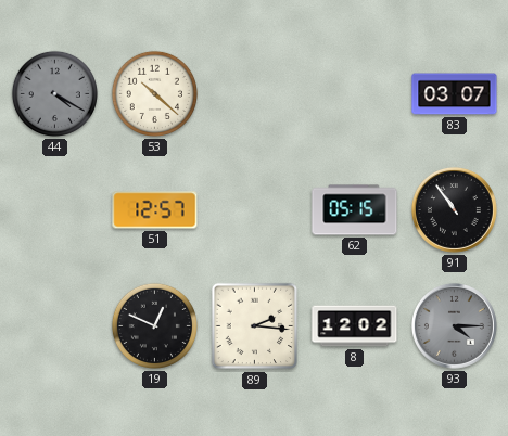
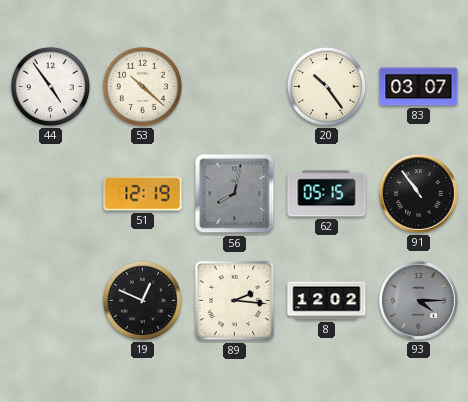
44: 4:20 -> 4:54
44 dial: grey -> white
20: none -> 10:24
51: 12:57 -> 12:19
56: none -> 8:02
